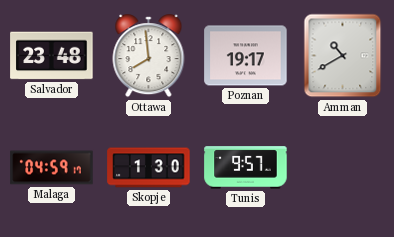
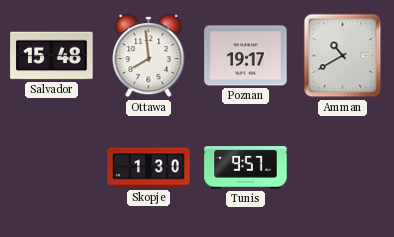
Salvador: 23:48 -> 15:48
Malaga: 04:59 -> none
